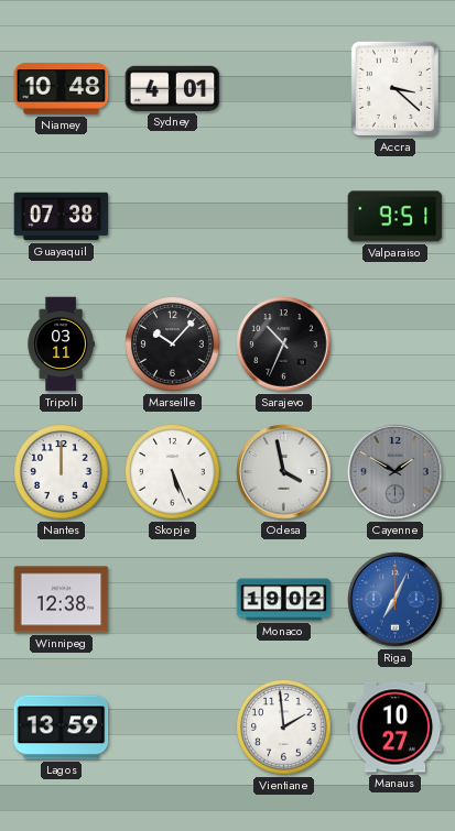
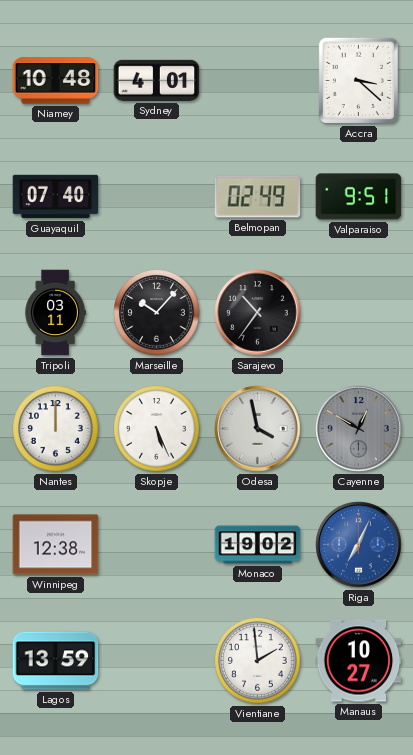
Guayaquil: 07:38 -> 07:40
Belmopan: none -> 02:49
Sarajevo: 10:34 -> 10:36
Cayenne: 1:50 -> 12:50
